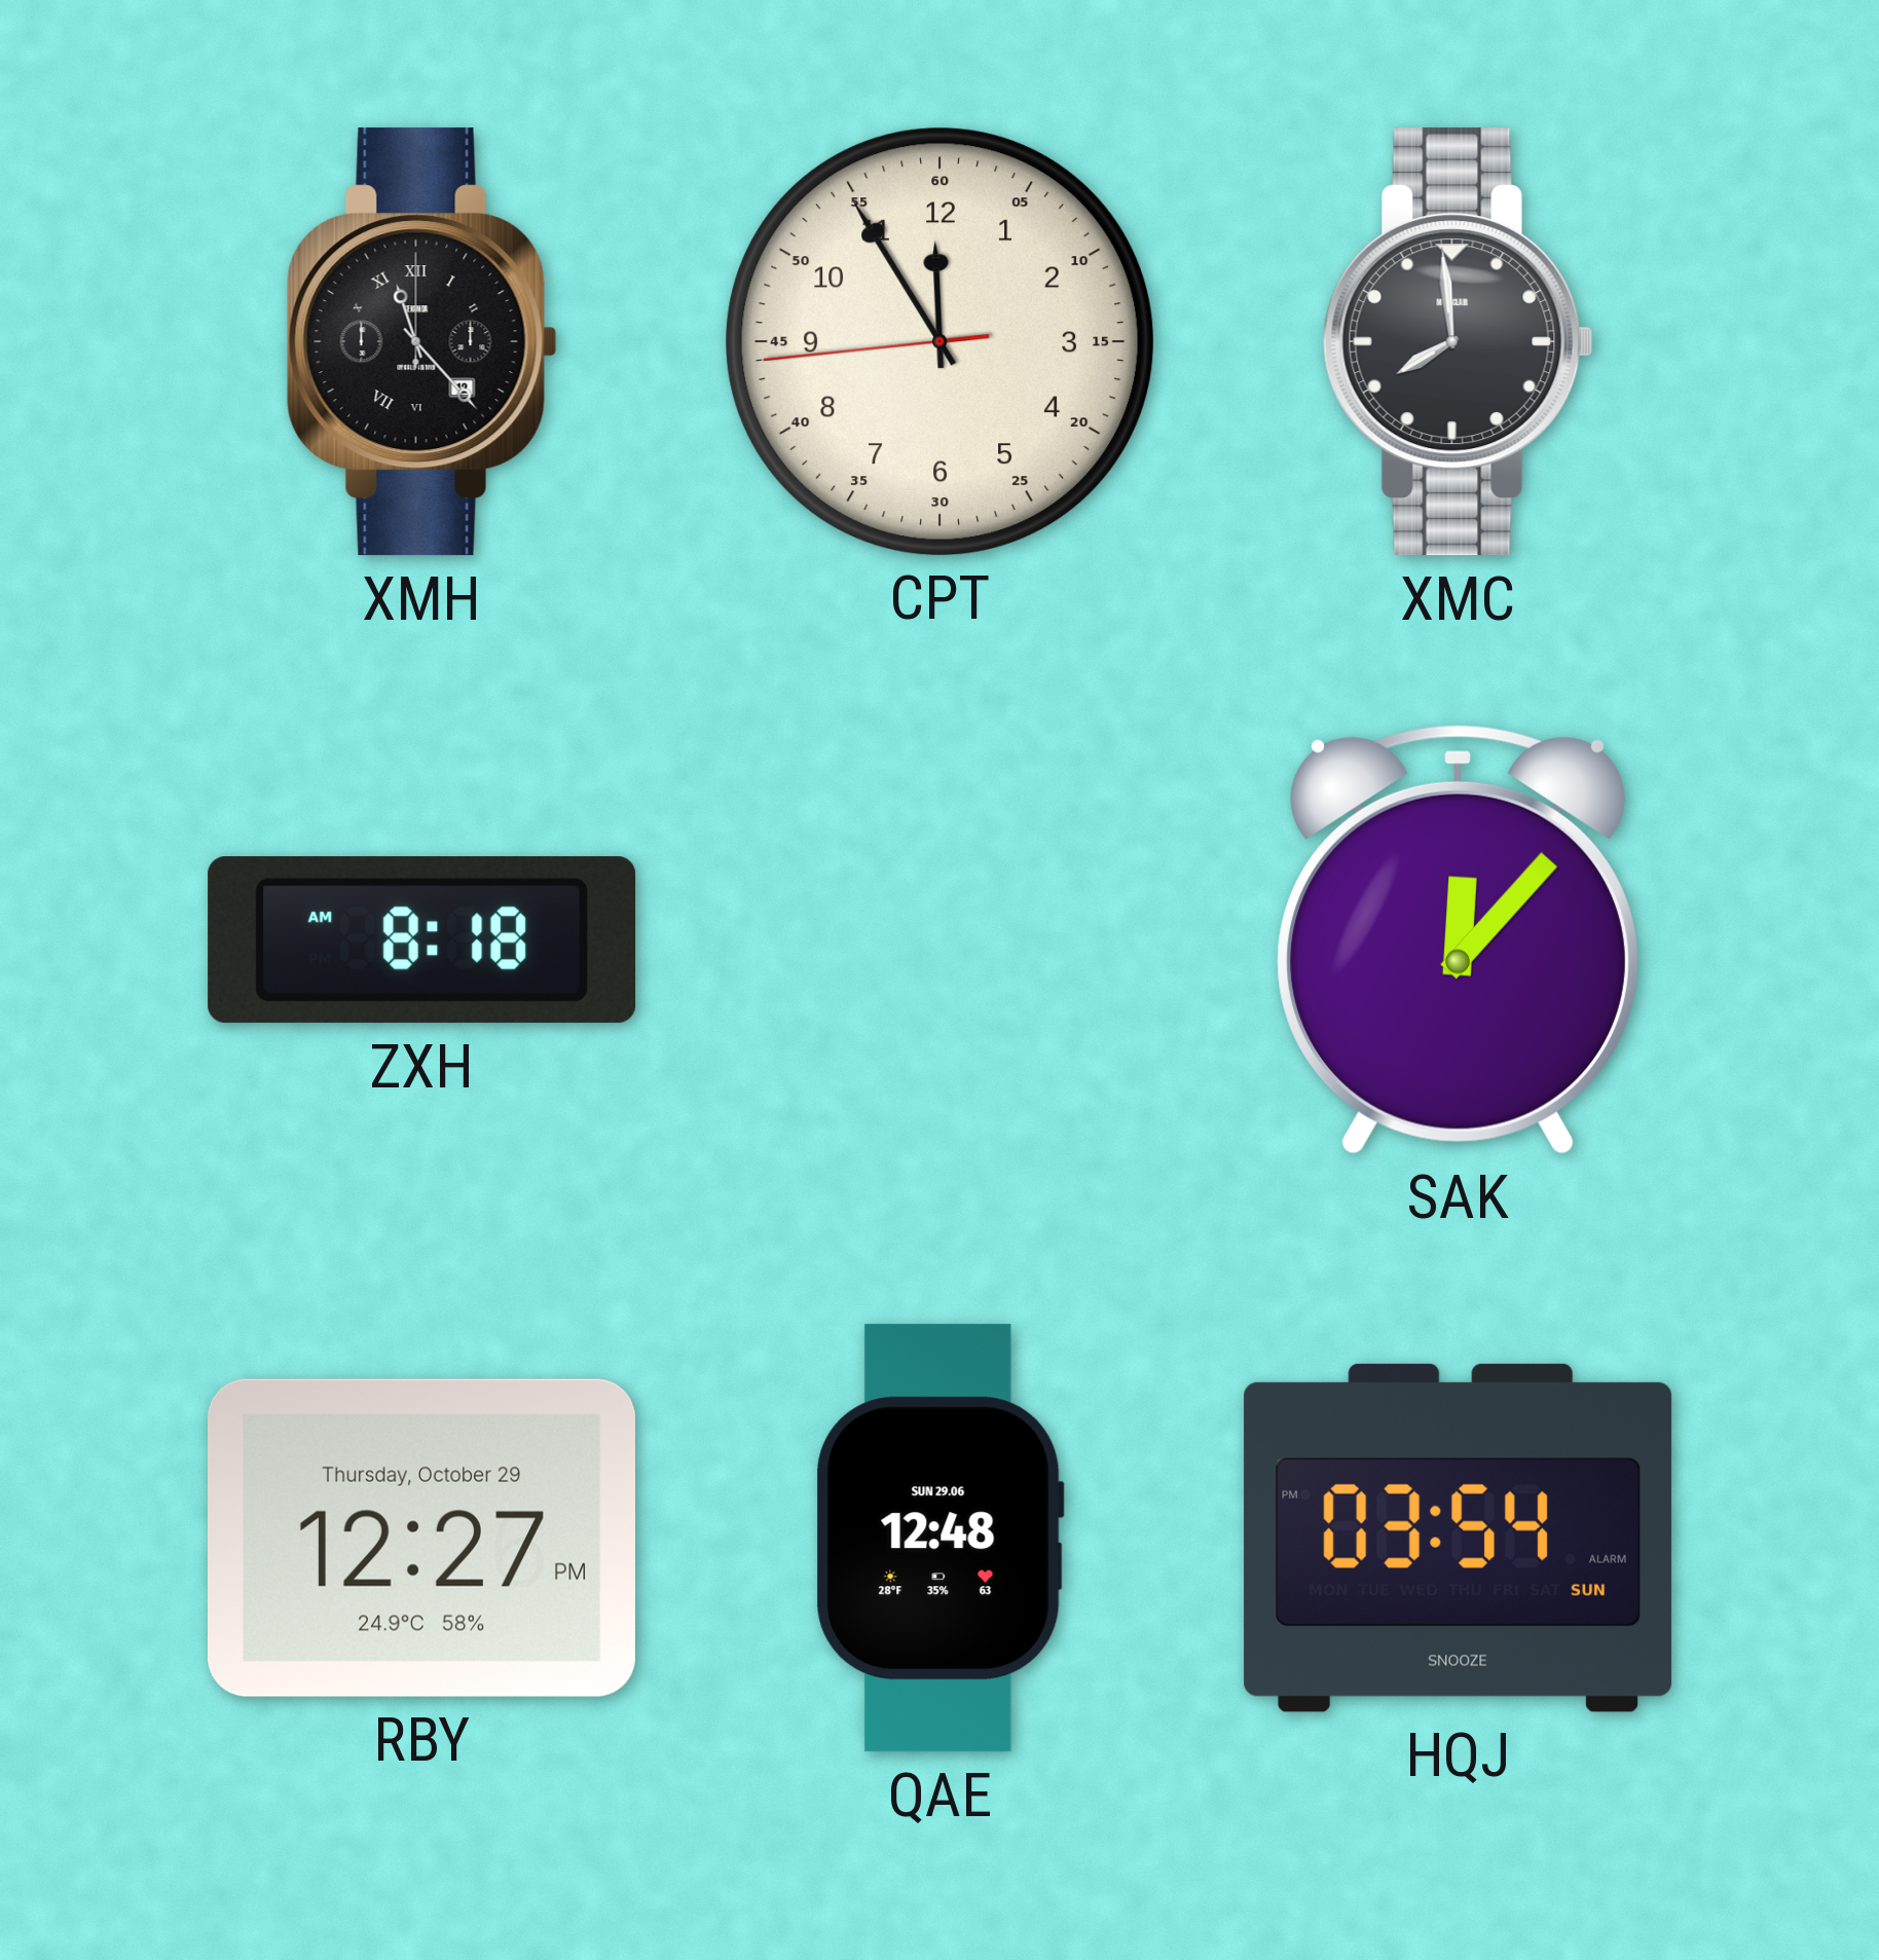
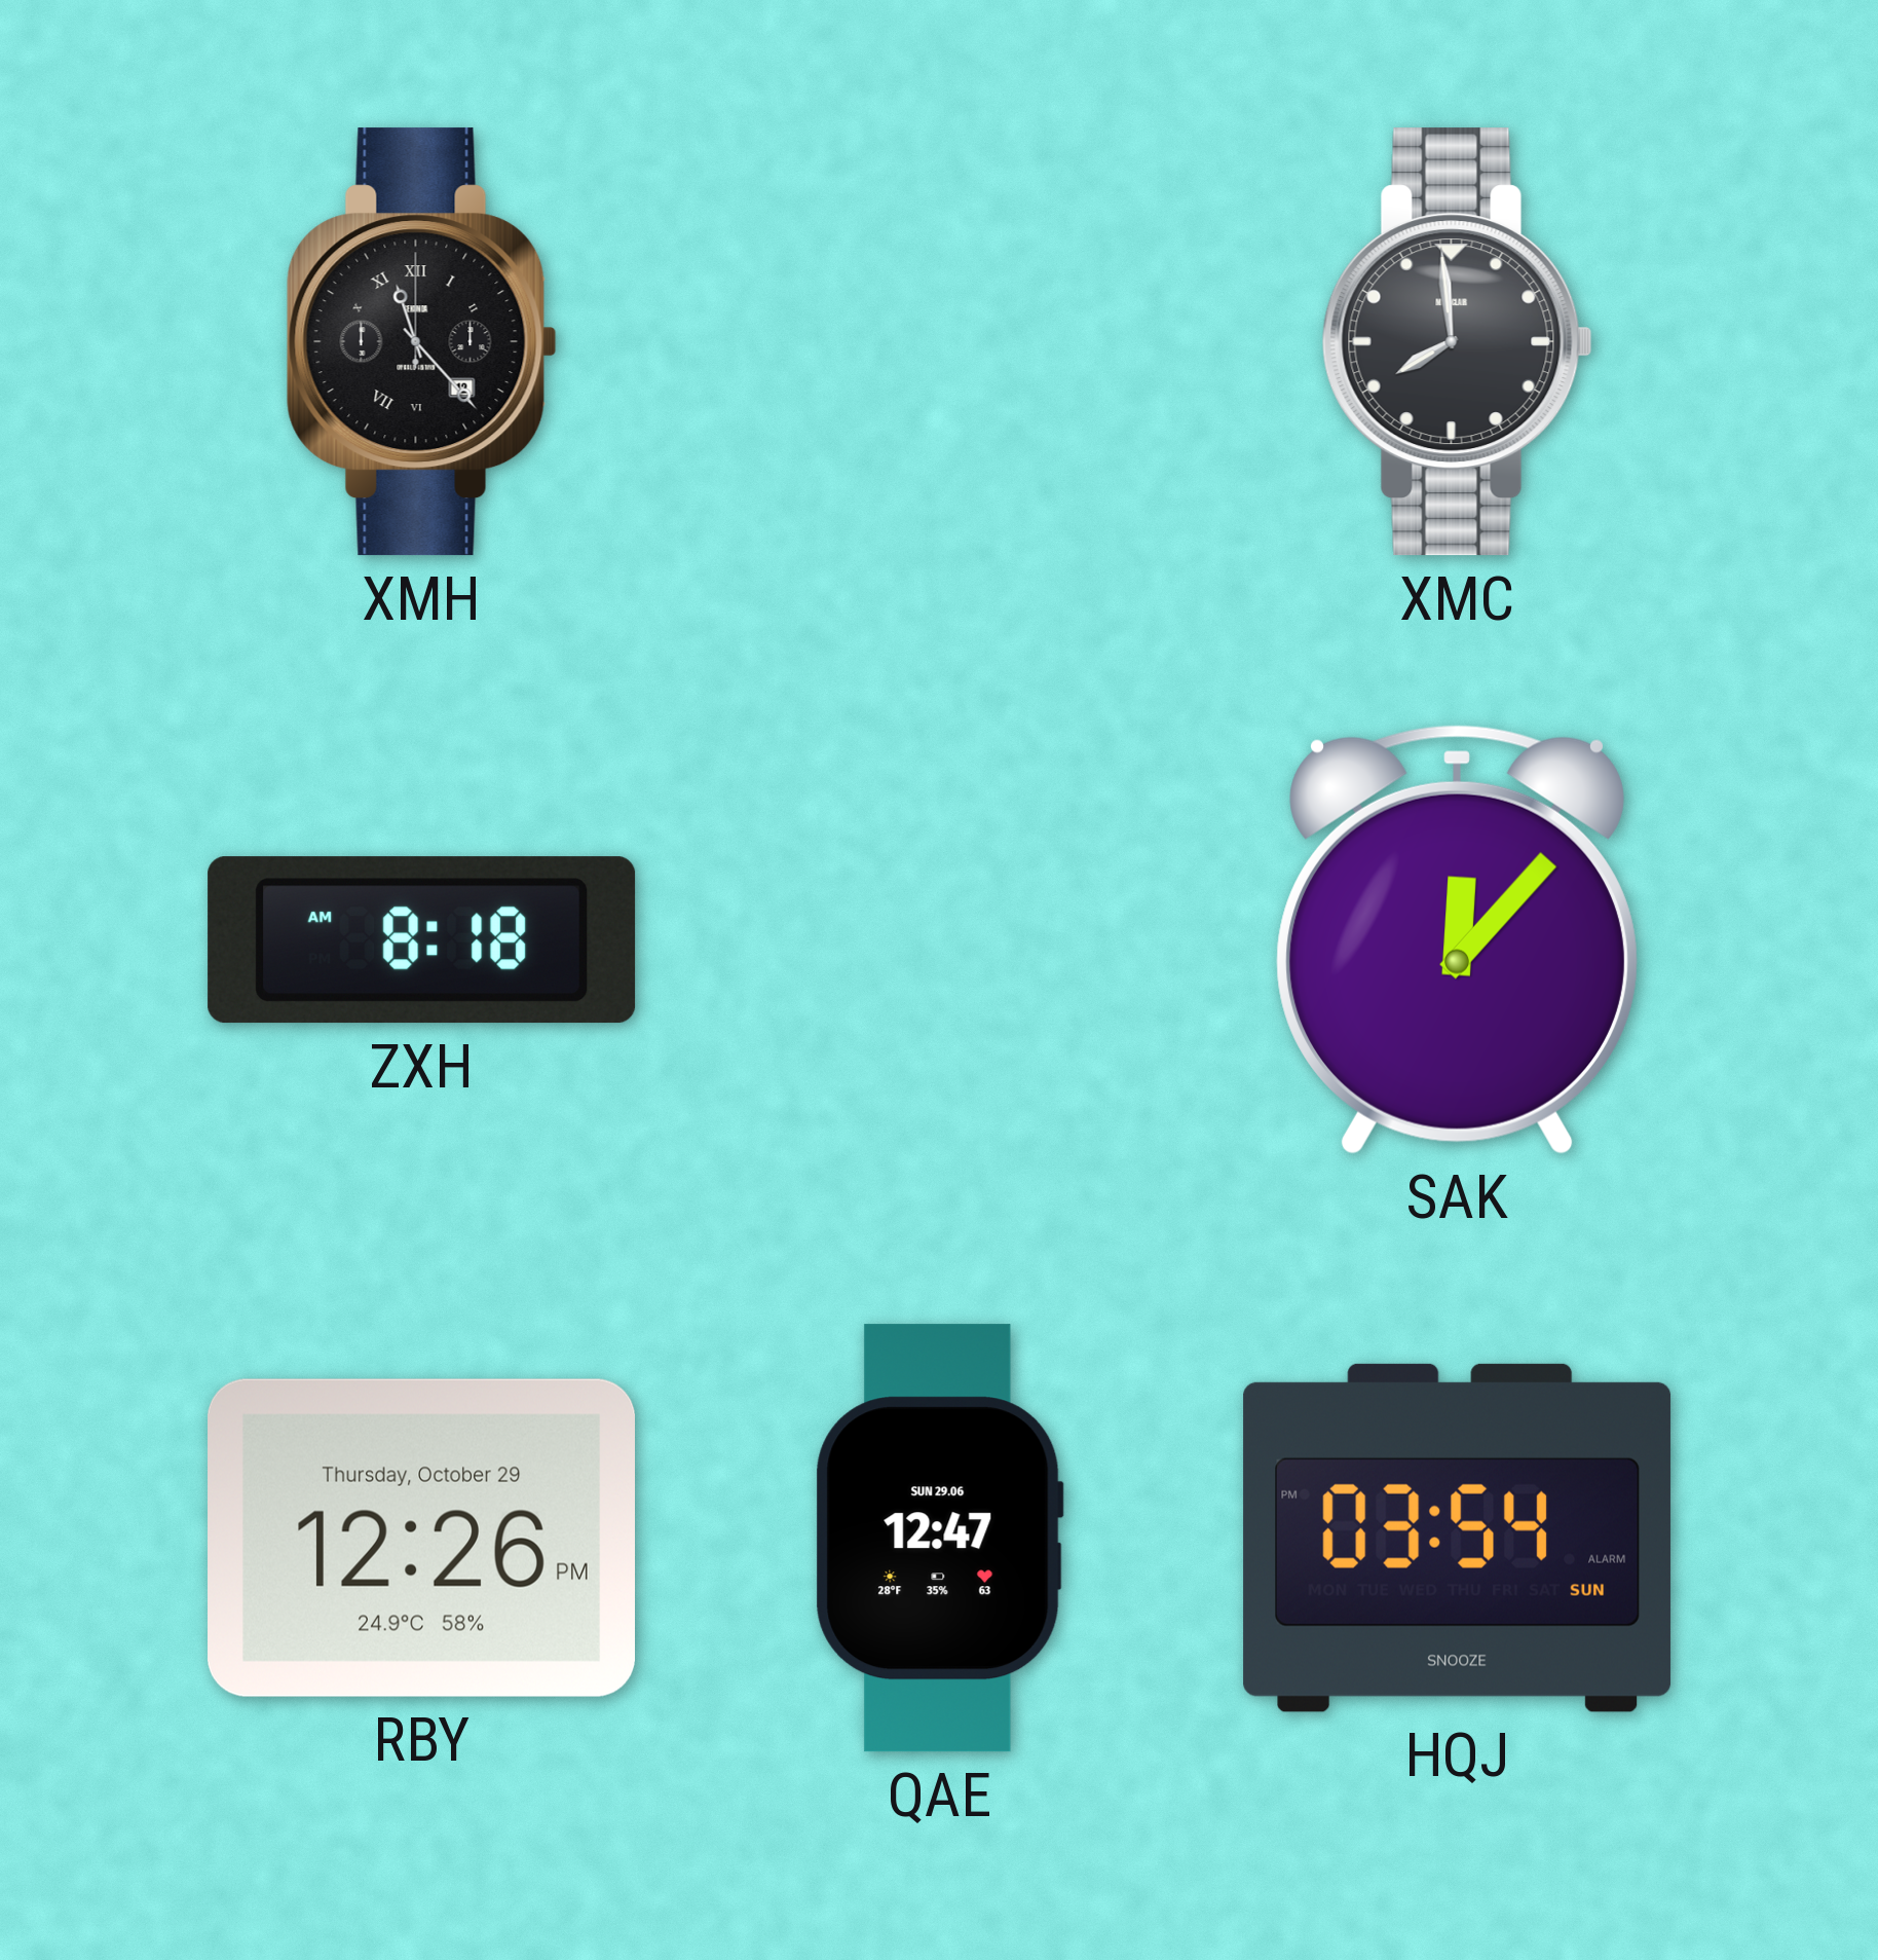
CPT: 11:54 -> none
RBY: 12:27 -> 12:26
QAE: 12:48 -> 12:47
